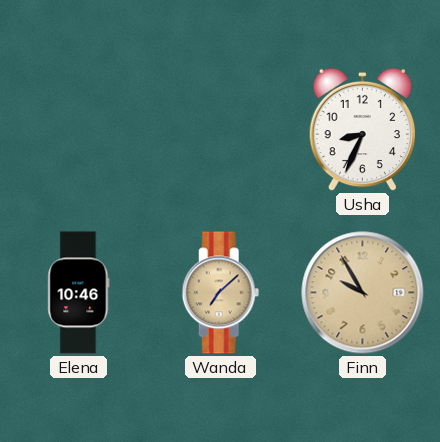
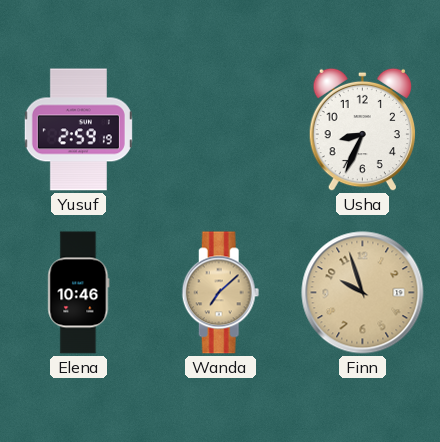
Yusuf: none -> 2:59
Finn: 9:55 -> 9:57
